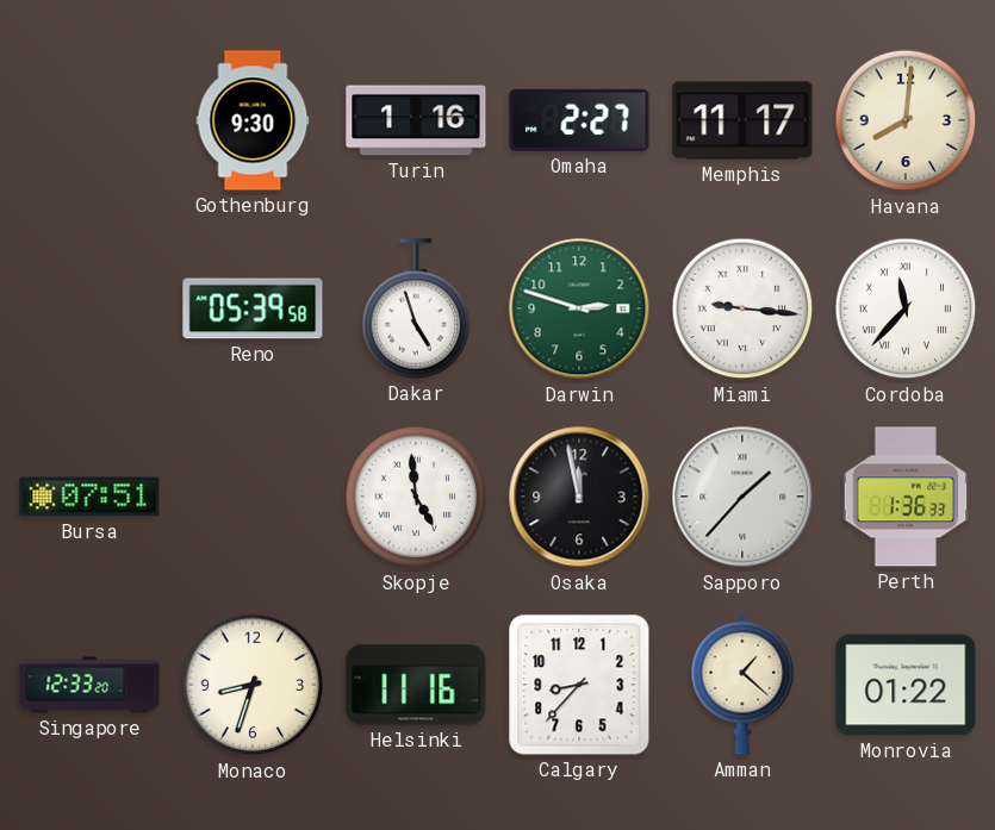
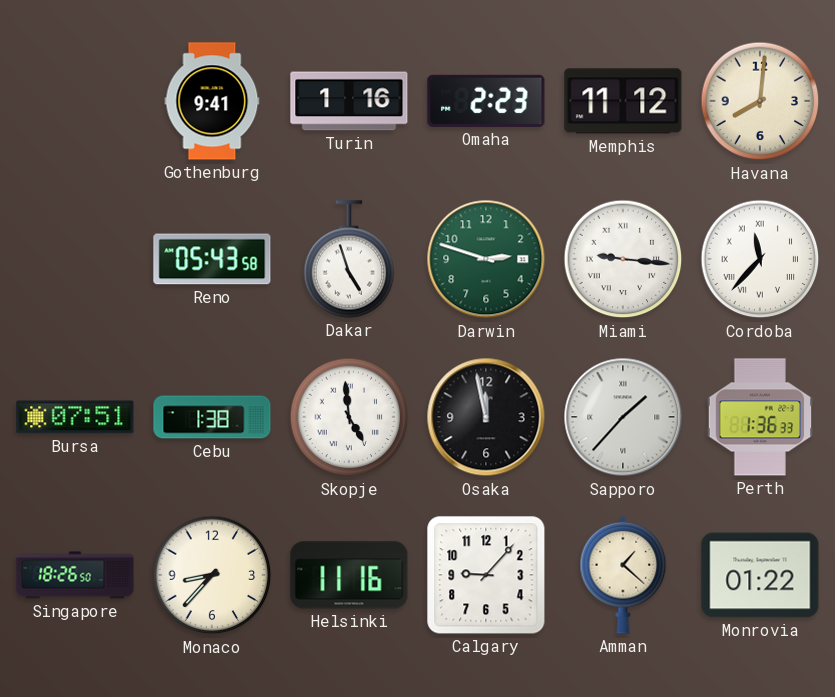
Gothenburg: 9:30 -> 9:41
Omaha: 2:27 -> 2:23
Memphis: 11:17 -> 11:12
Reno: 05:39 -> 05:43
Cebu: none -> 1:38
Singapore: 12:33 -> 18:26
Monaco: 8:33 -> 8:37
Calgary: 8:37 -> 9:07
